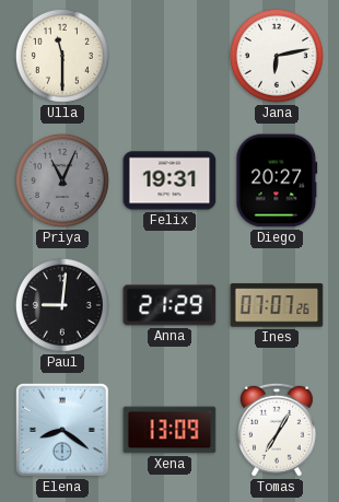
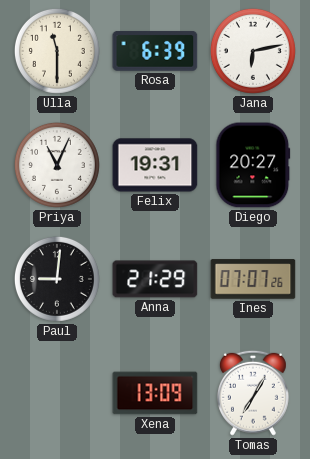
Rosa: none -> 6:39
Priya dial: grey -> white
Elena: 8:21 -> none
